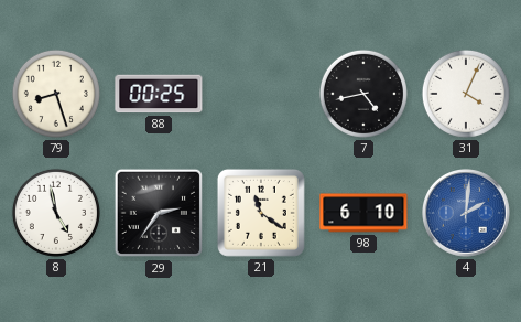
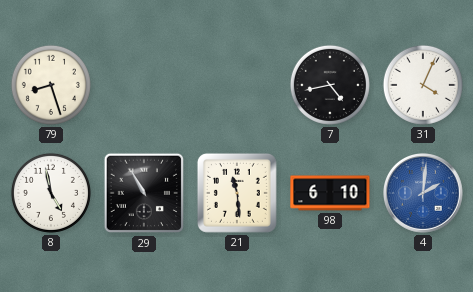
88: 00:25 -> none
29: 2:36 -> 10:55
21: 11:21 -> 11:29
